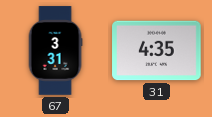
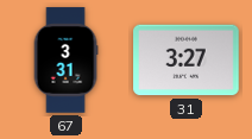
31: 4:35 -> 3:27
